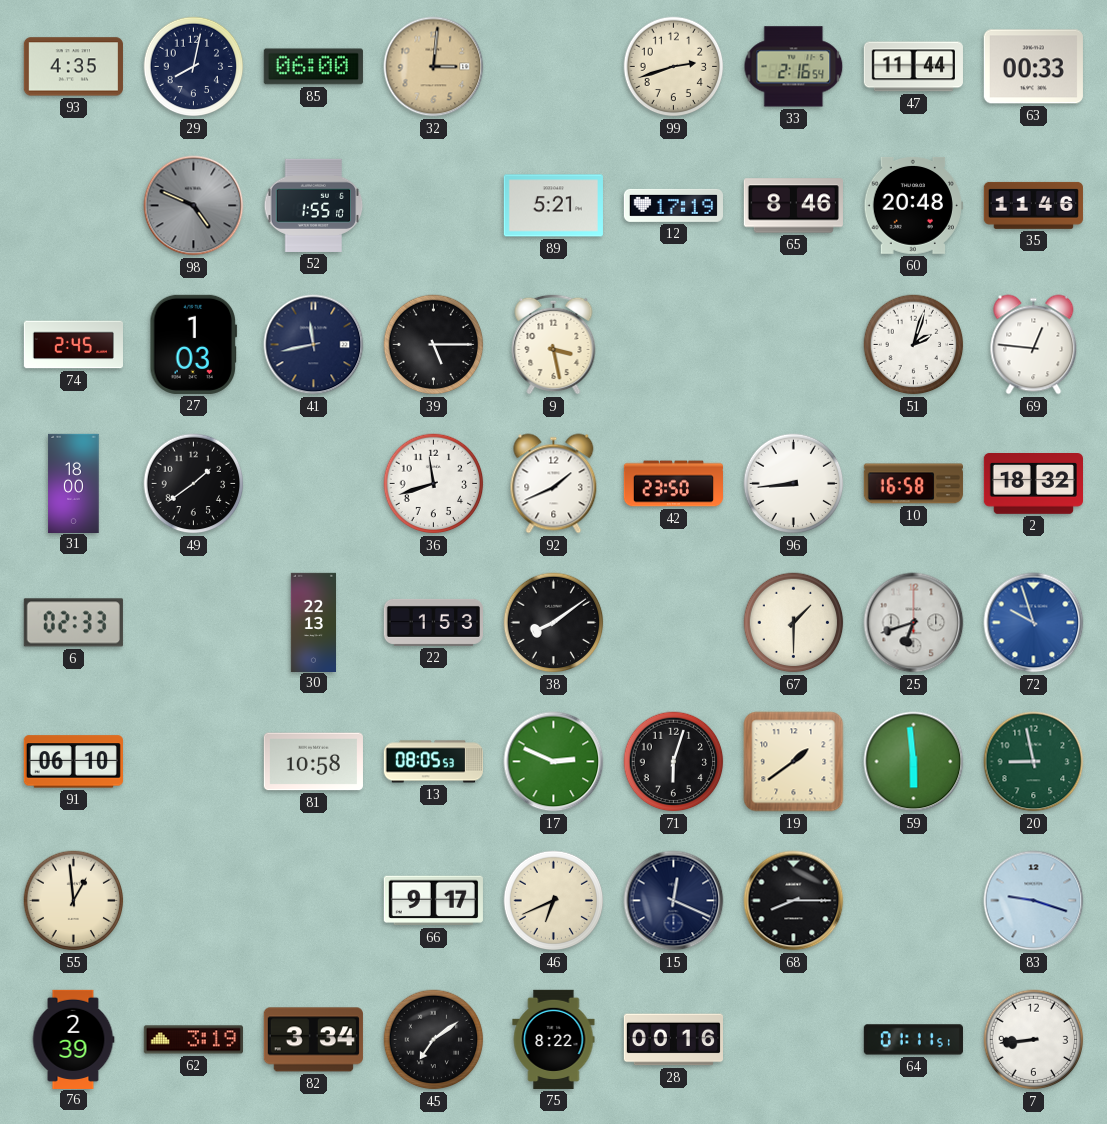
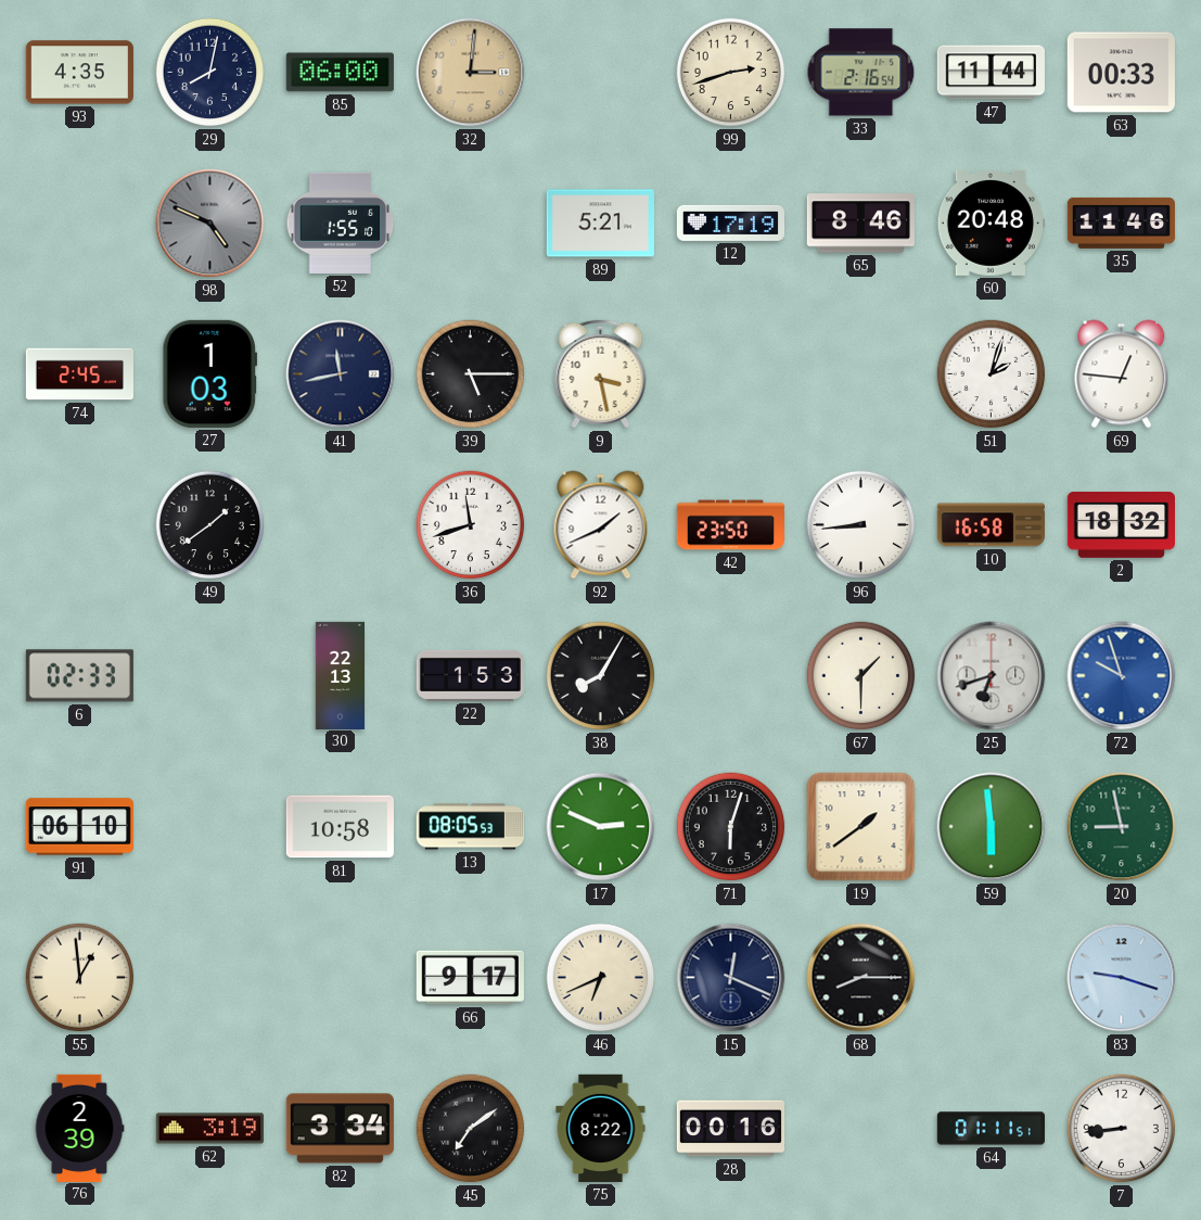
31: 18:00 -> none
38: 8:09 -> 8:05
